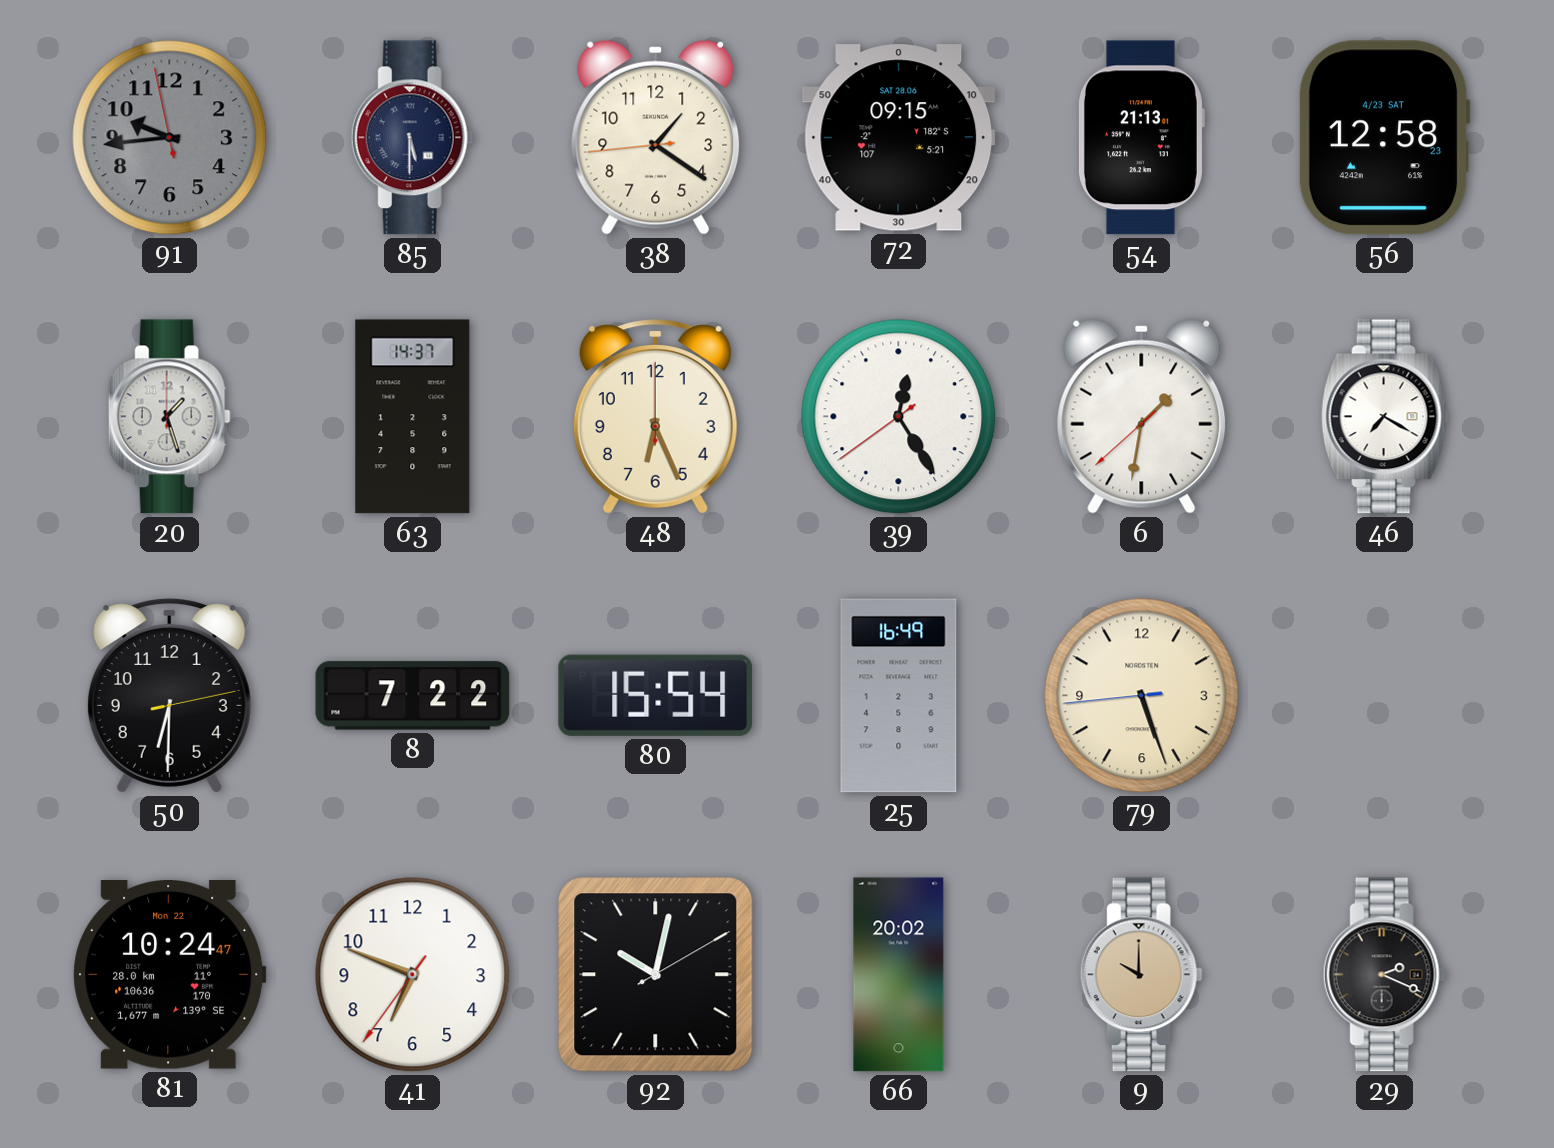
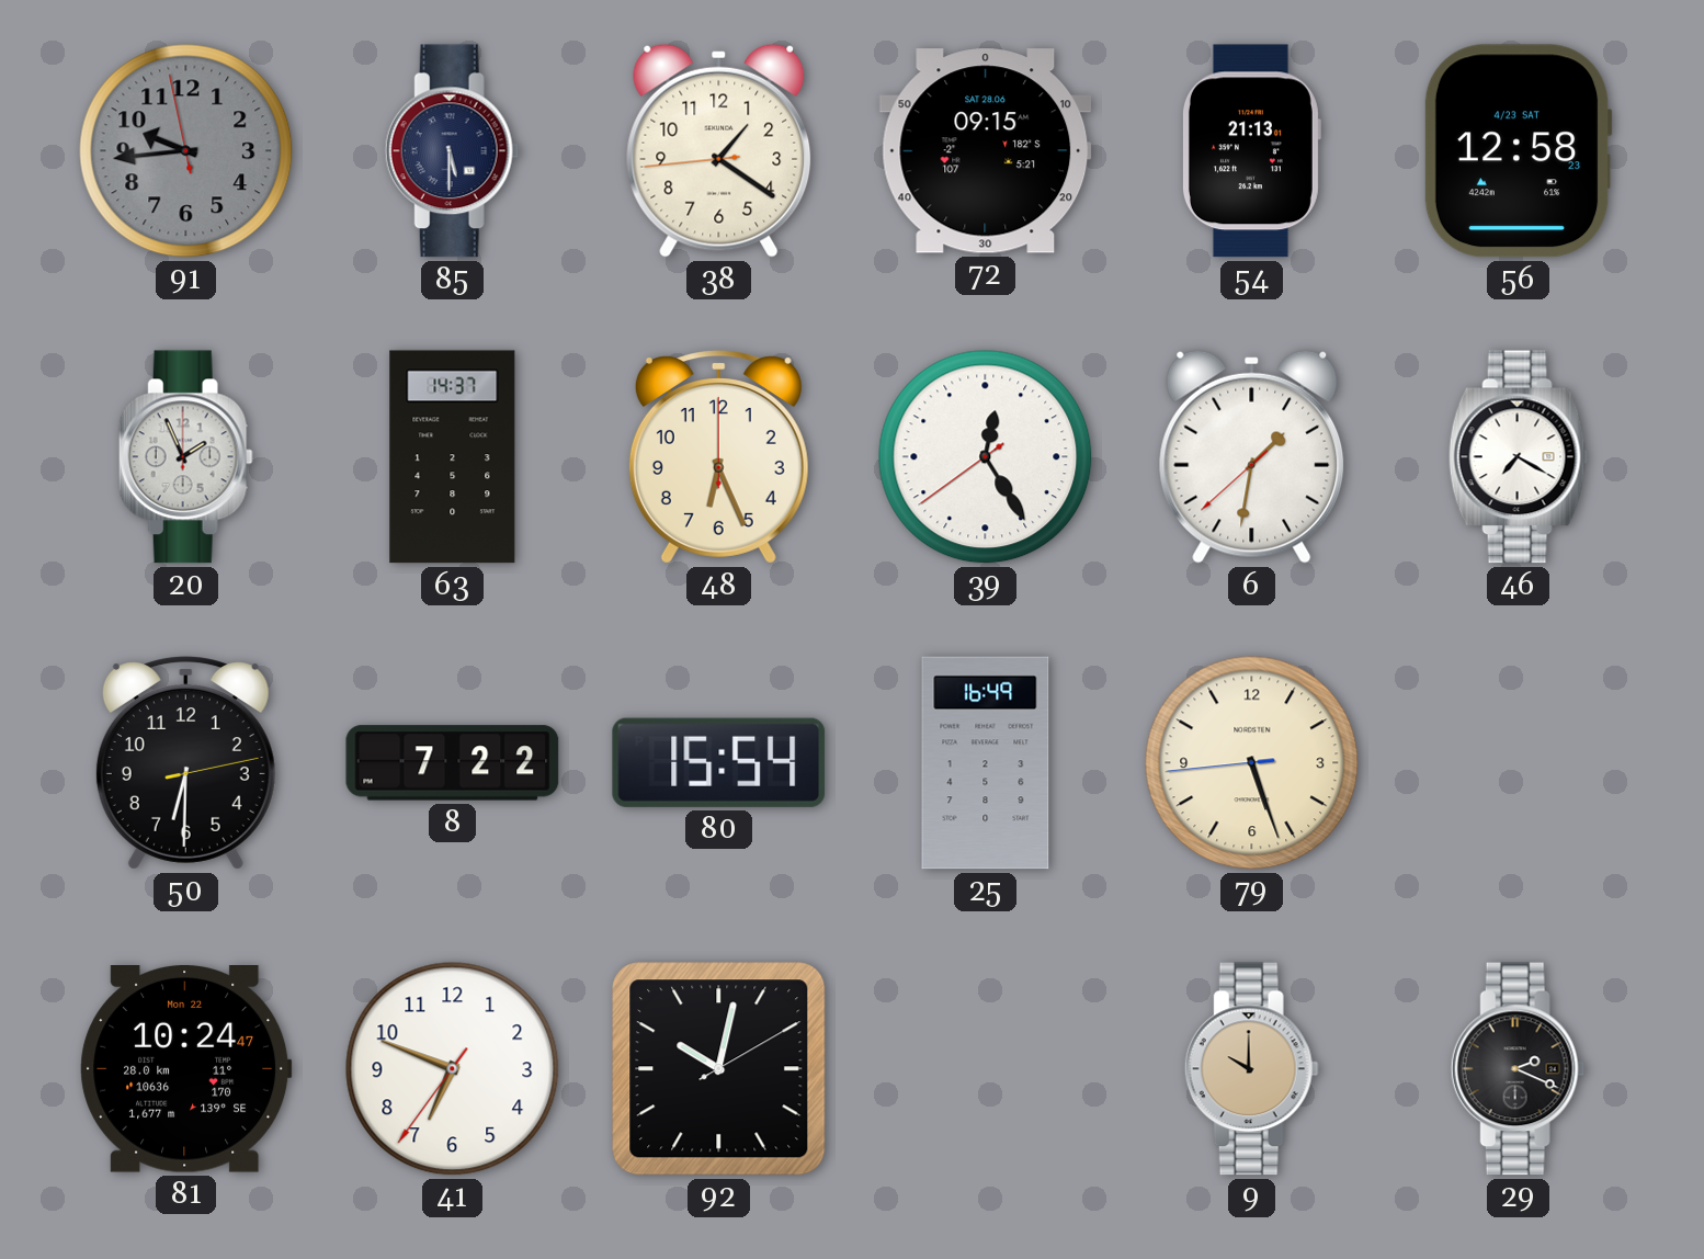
20: 1:27 -> 1:56
66: 20:02 -> none
